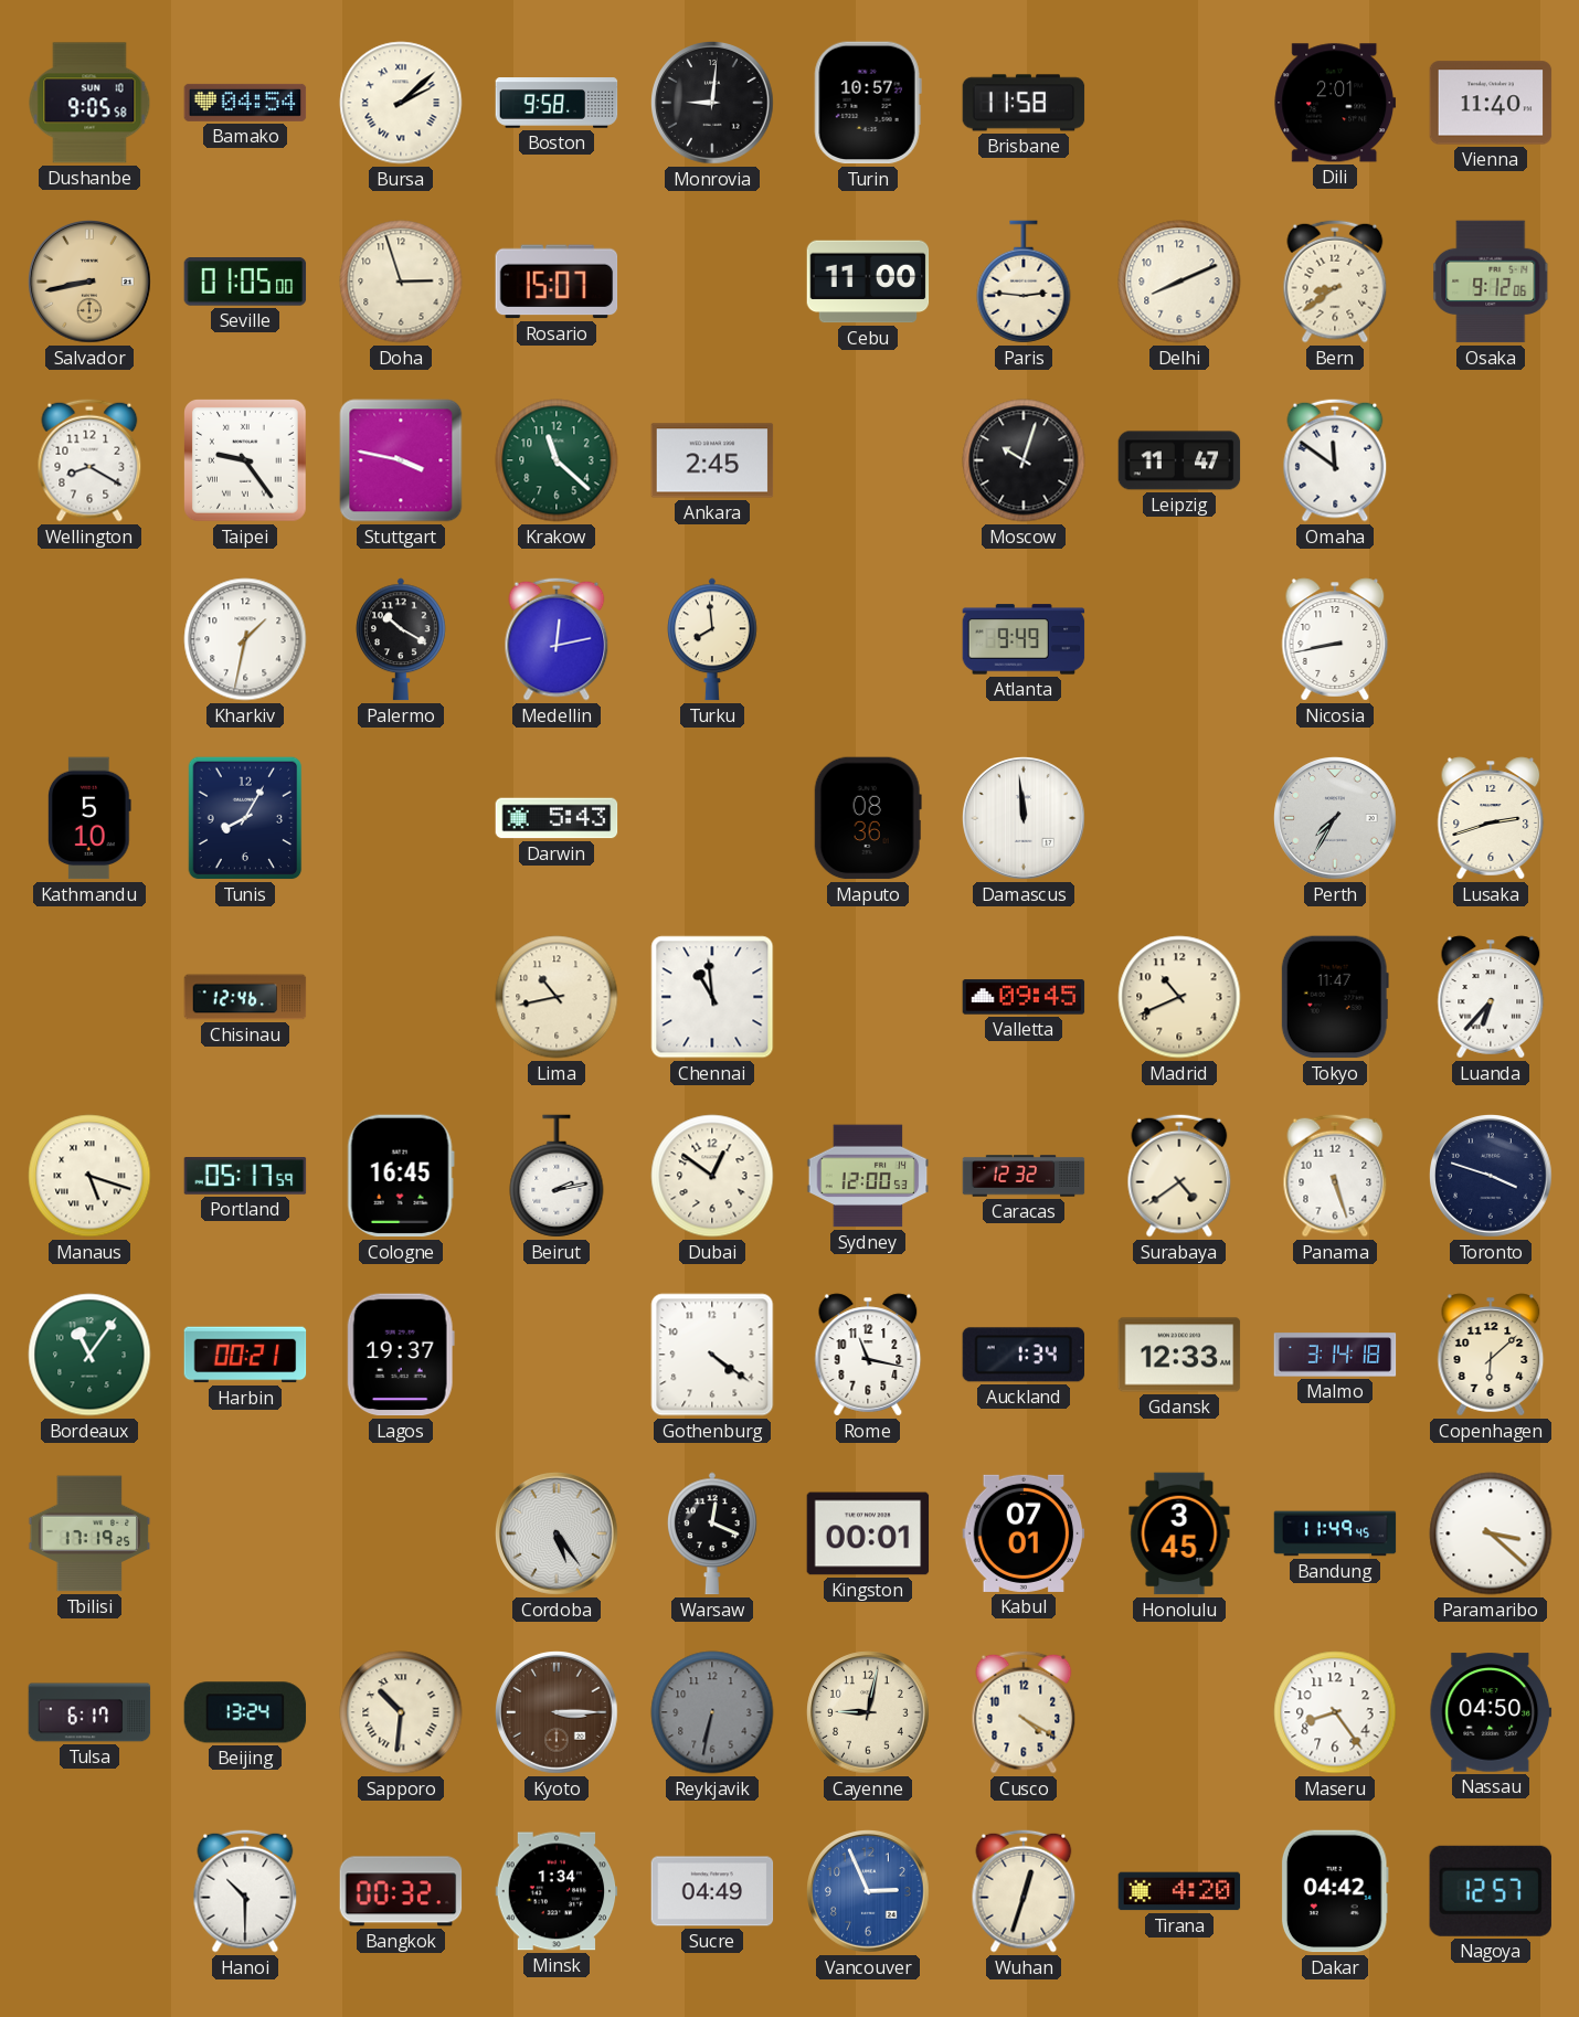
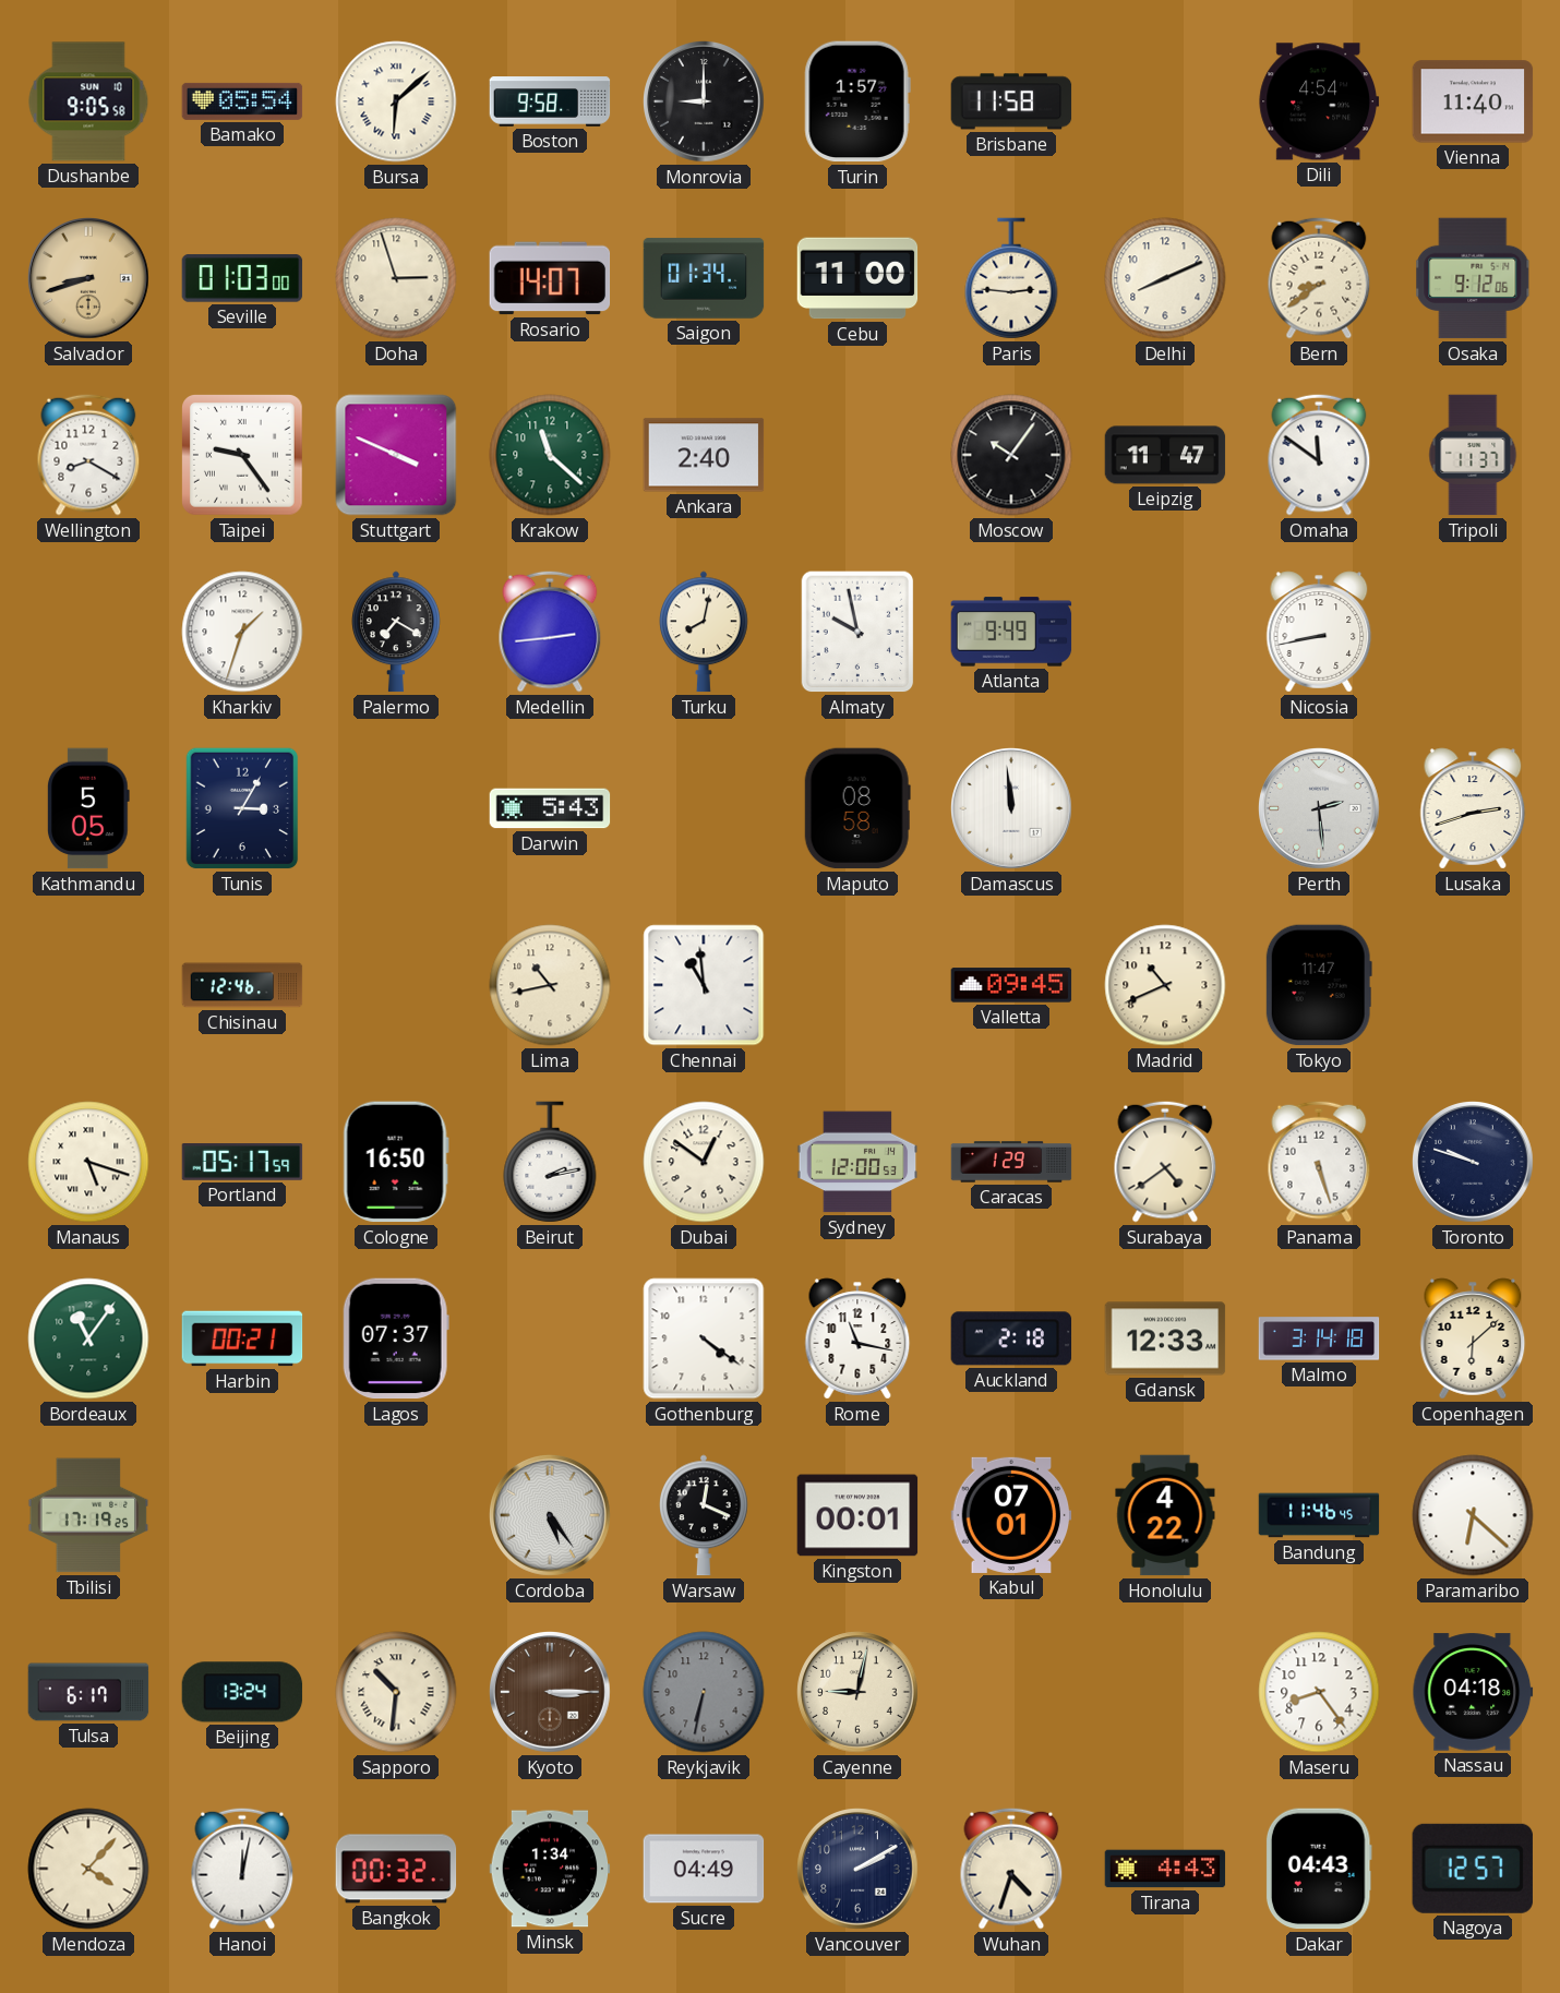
Bamako: 04:54 -> 05:54
Bursa: 2:08 -> 6:08
Monrovia: 9:01 -> 9:00
Turin: 10:57 -> 1:57
Dili: 2:01 -> 4:54
Salvador: 8:43 -> 8:42
Seville: 01:05 -> 01:03
Rosario: 15:07 -> 14:07
Saigon: none -> 01:34
Stuttgart: 3:47 -> 3:49
Ankara: 2:45 -> 2:40
Moscow: 10:03 -> 10:06
Tripoli: none -> 11:37
Kharkiv: 1:32 -> 1:33
Palermo: 10:20 -> 7:20
Medellin: 12:13 -> 2:44
Turku: 7:59 -> 8:02
Almaty: none -> 9:58
Kathmandu: 5:10 -> 5:05
Tunis: 8:05 -> 3:05
Maputo: 08:36 -> 08:58
Perth: 7:35 -> 2:29
Luanda: 6:37 -> none
Cologne: 16:45 -> 16:50
Caracas: 12:32 -> 1:29
Toronto: 3:48 -> 9:48
Lagos: 19:37 -> 07:37
Auckland: 1:34 -> 2:18
Honolulu: 3:45 -> 4:22
Bandung: 11:49 -> 11:46
Paramaribo: 3:22 -> 6:22
Cusco: 4:20 -> none
Nassau: 04:50 -> 04:18
Mendoza: none -> 4:07
Hanoi: 10:30 -> 12:02
Vancouver: 2:56 -> 2:10
Vancouver dial: blue -> navy
Wuhan: 12:33 -> 4:33
Tirana: 4:20 -> 4:43
Dakar: 04:42 -> 04:43
